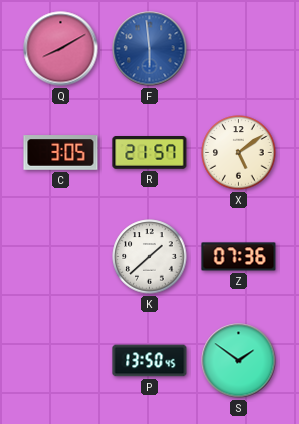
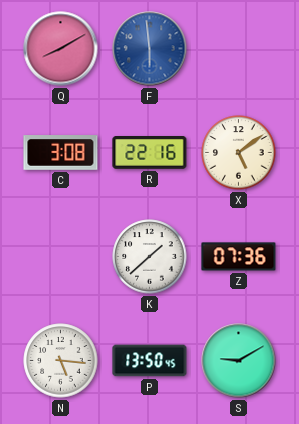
C: 3:05 -> 3:08
R: 21:57 -> 22:16
N: none -> 5:16
S: 1:51 -> 9:10
